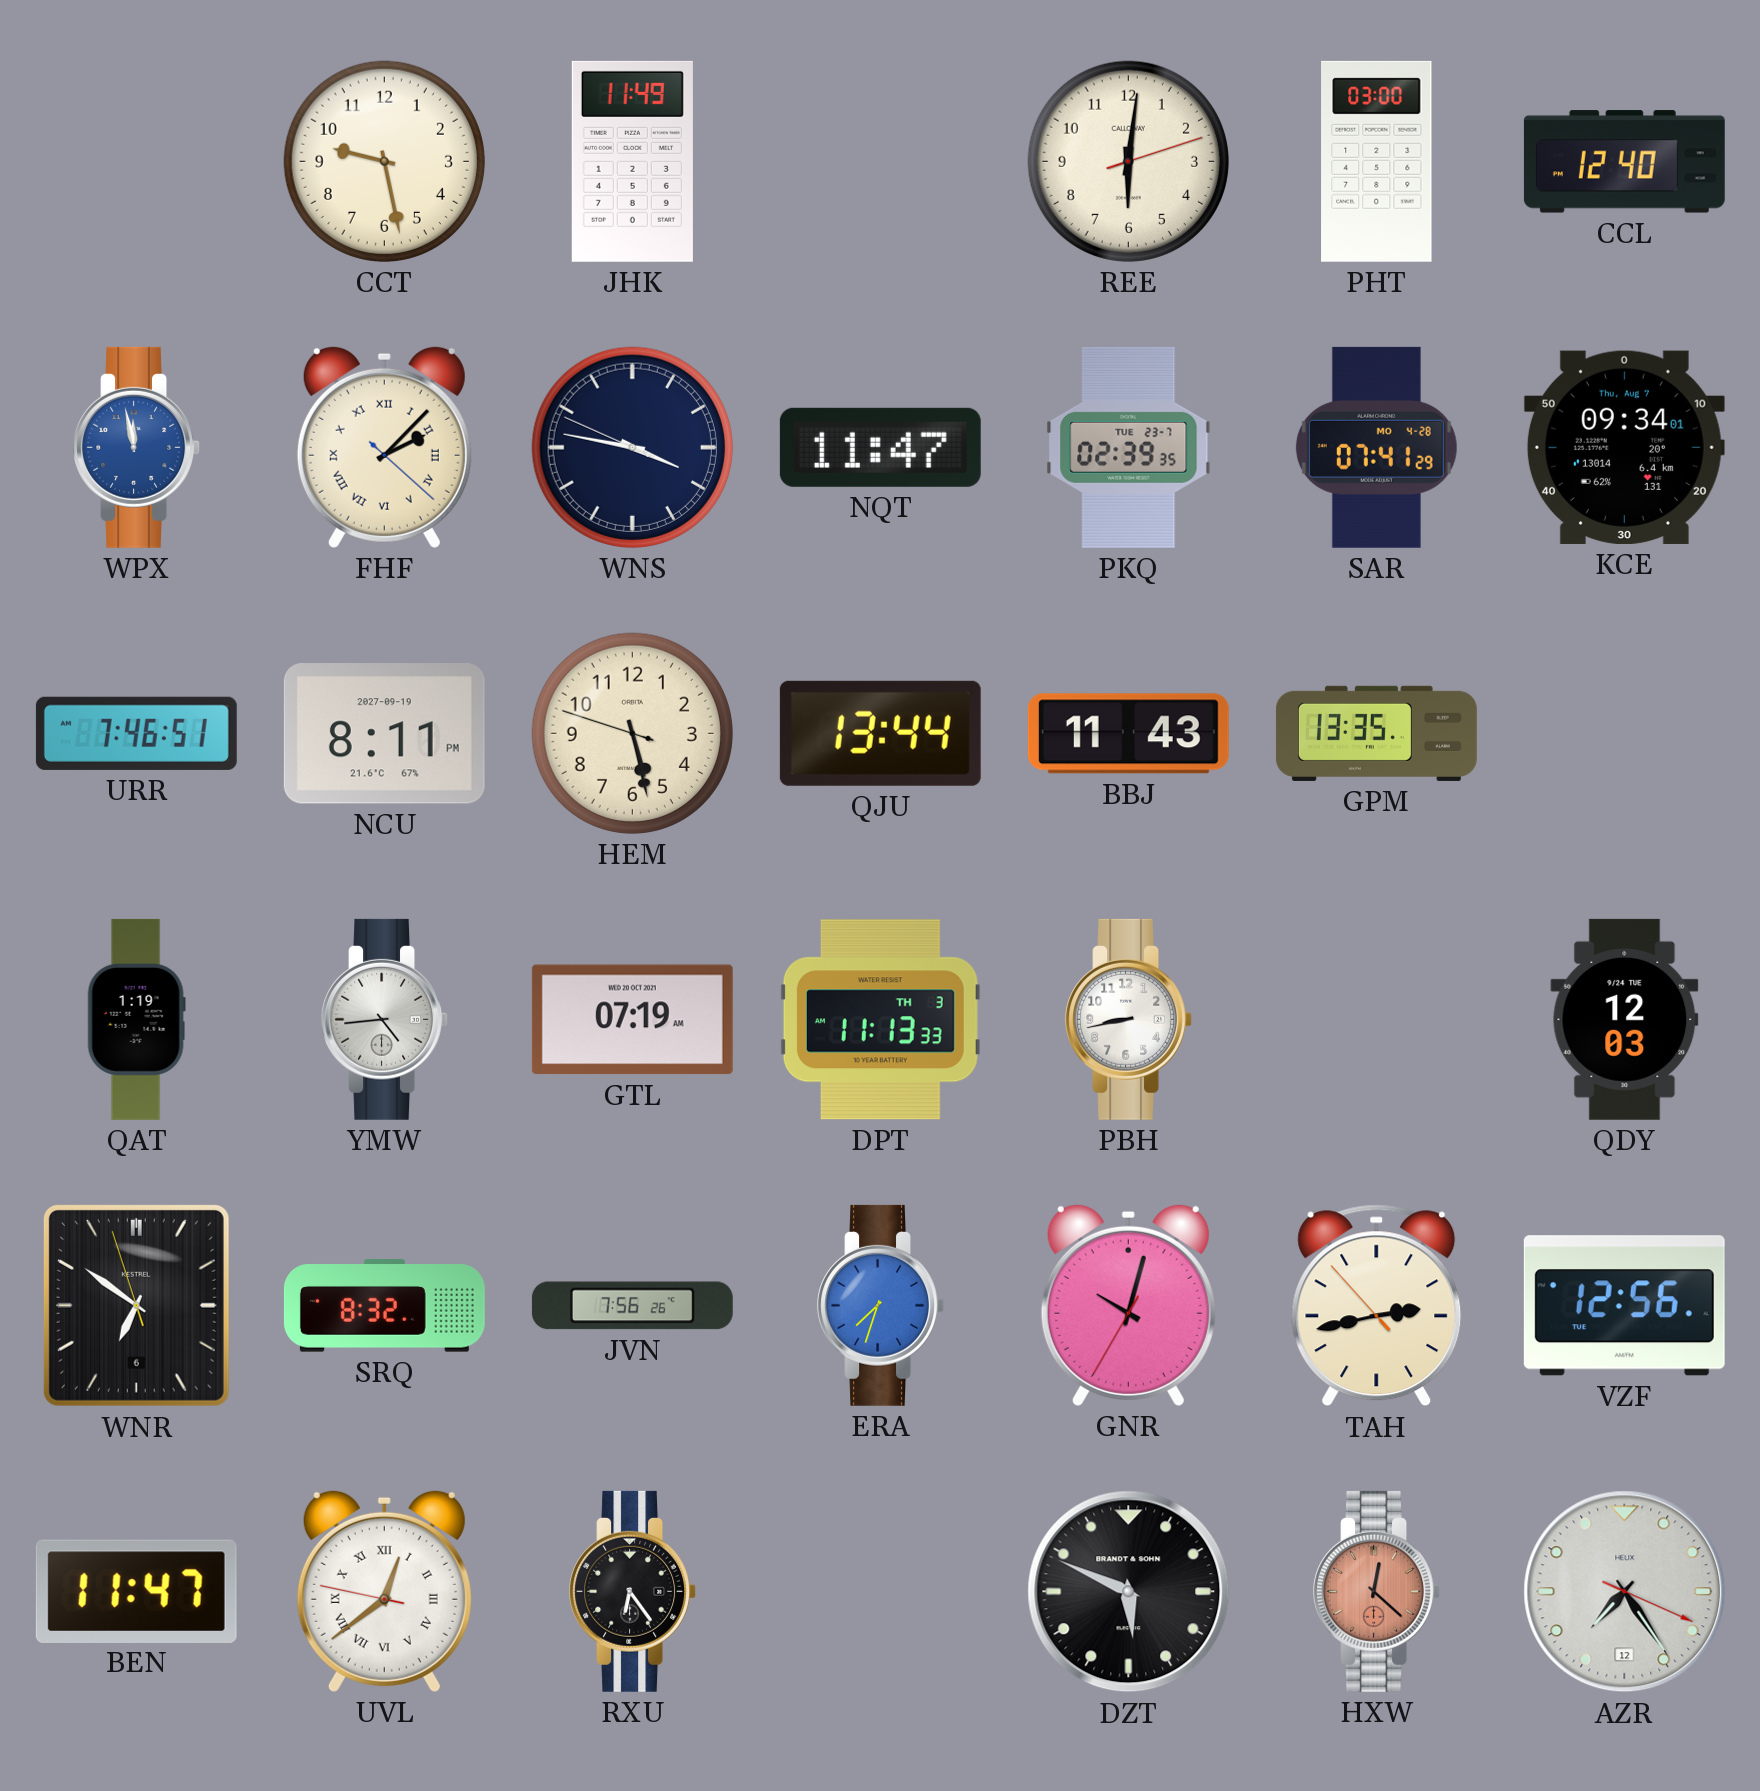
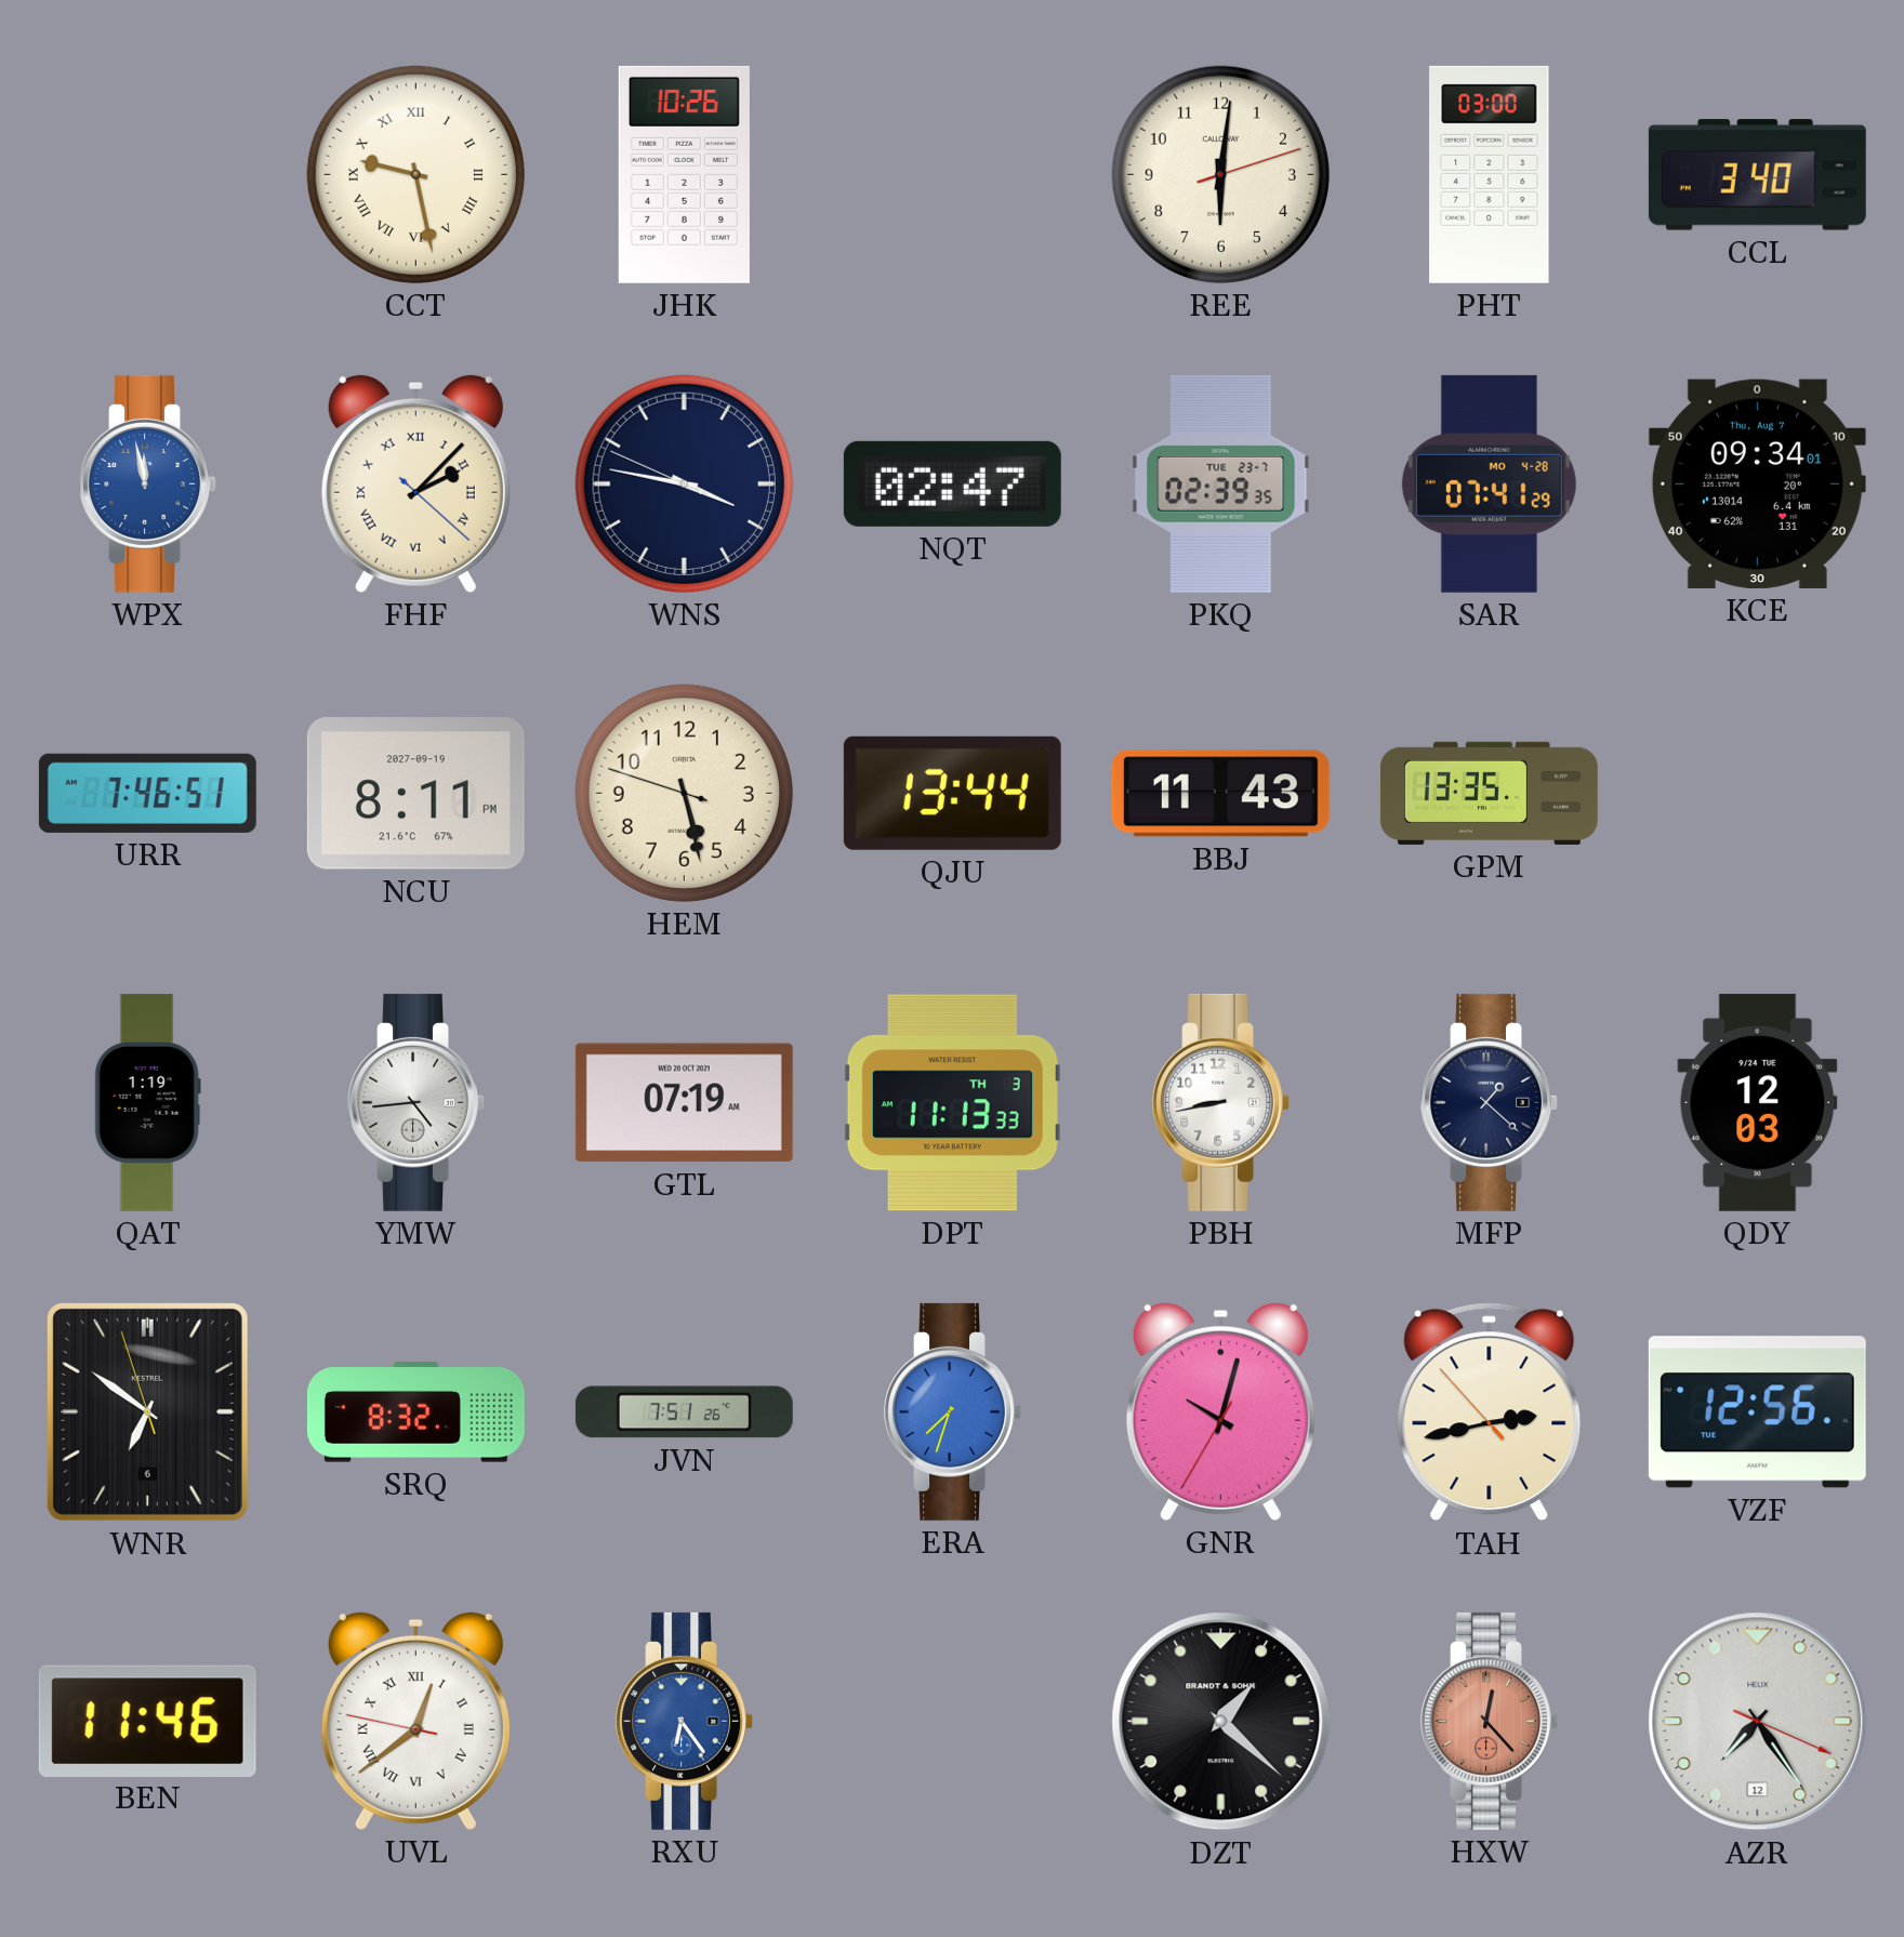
CCT numerals: Arabic -> Roman
JHK: 11:49 -> 10:26
CCL: 12:40 -> 3:40
NQT: 11:47 -> 02:47
MFP: none -> 1:22
JVN: 7:56 -> 7:51
BEN: 11:47 -> 11:46
RXU dial: black -> blue
DZT: 5:49 -> 1:22
HXW: 12:22 -> 12:23
